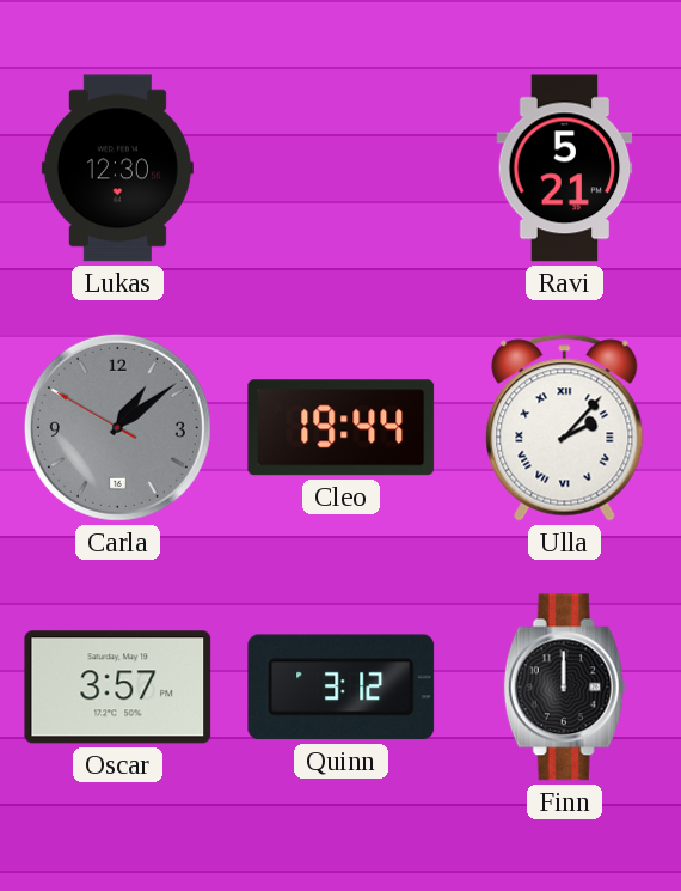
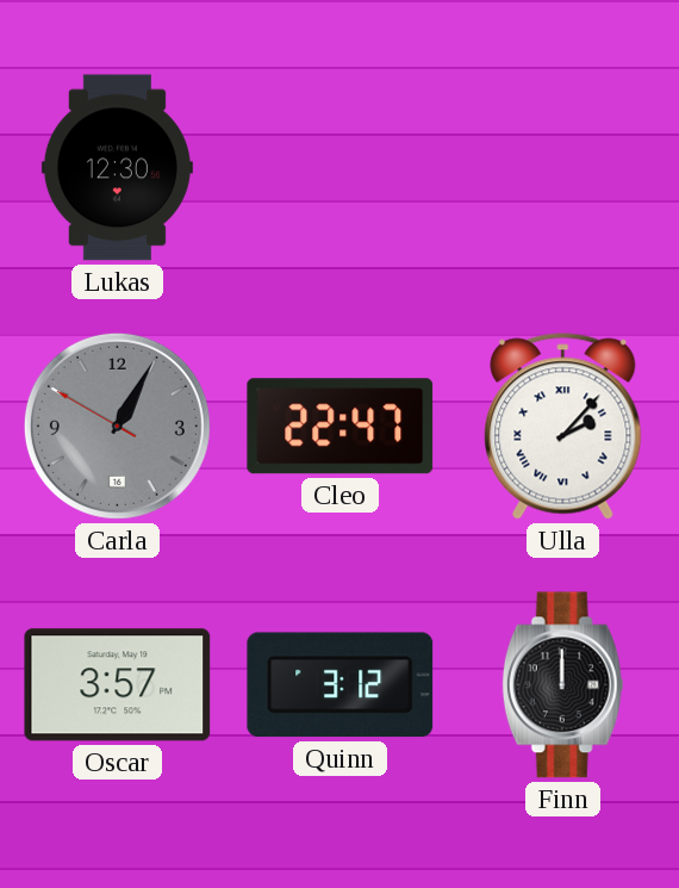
Ravi: 5:21 -> none
Carla: 1:08 -> 1:04
Cleo: 19:44 -> 22:47
